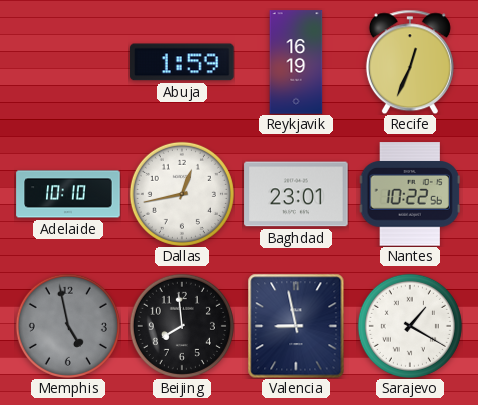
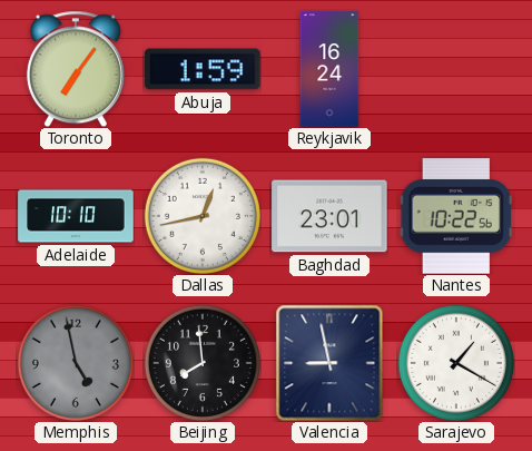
Toronto: none -> 7:06
Reykjavik: 16:19 -> 16:24
Recife: 12:34 -> none
